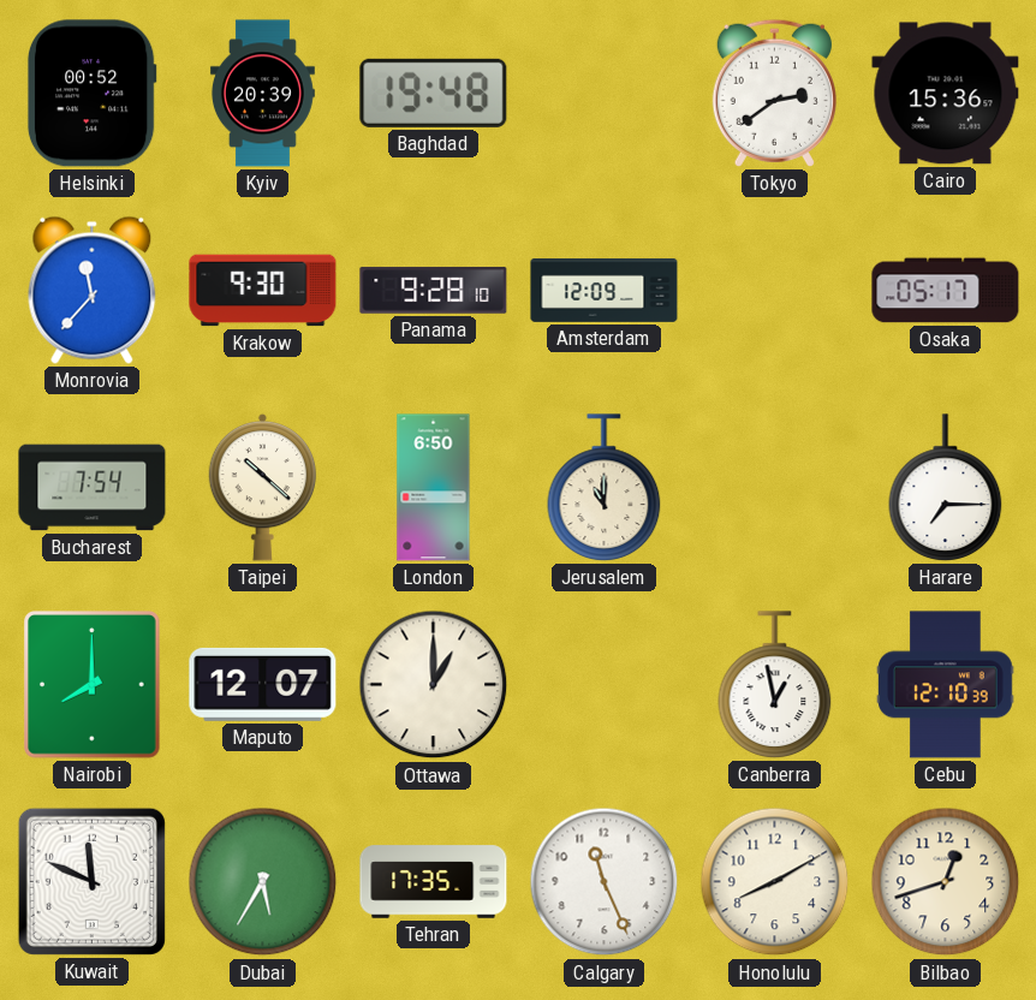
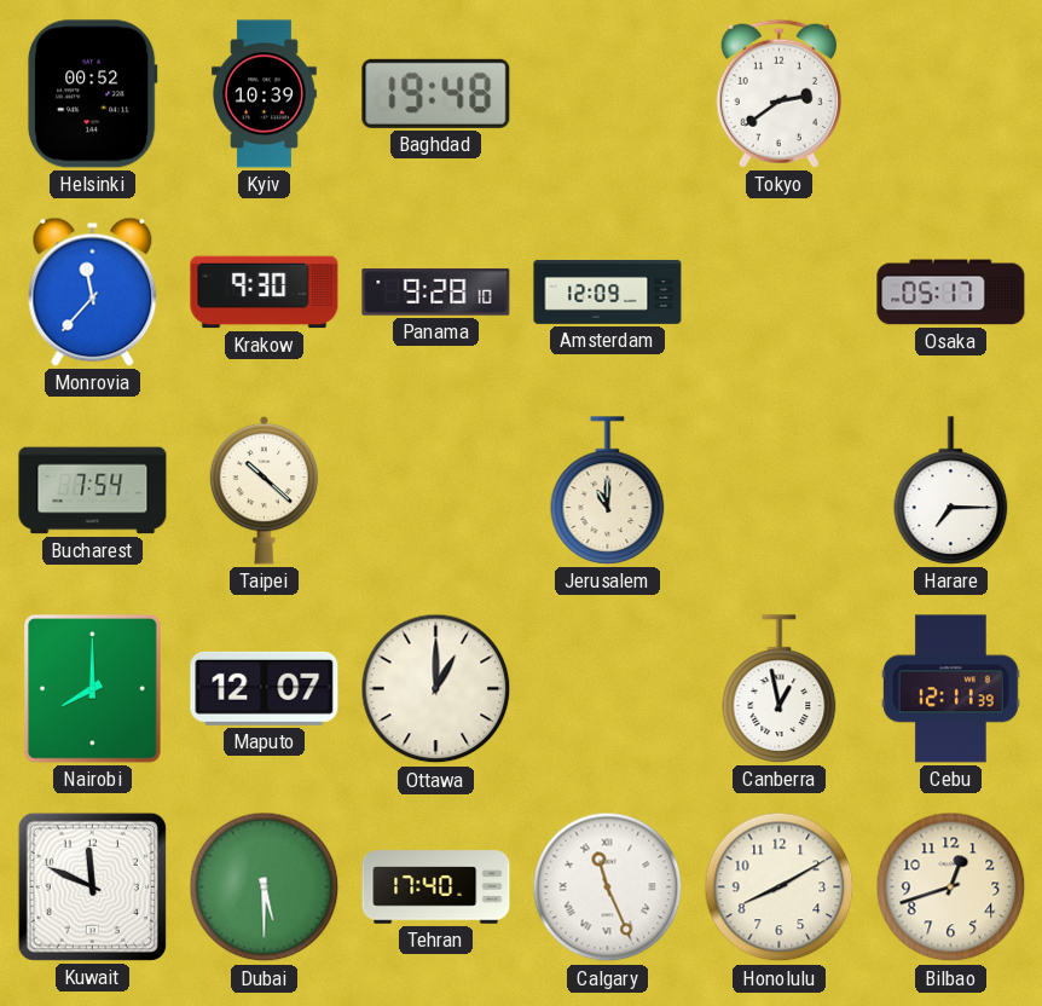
Kyiv: 20:39 -> 10:39
Cairo: 15:36 -> none
London: 6:50 -> none
Cebu: 12:10 -> 12:11
Dubai: 5:35 -> 5:30
Tehran: 17:35 -> 17:40
Calgary numerals: Arabic -> Roman
